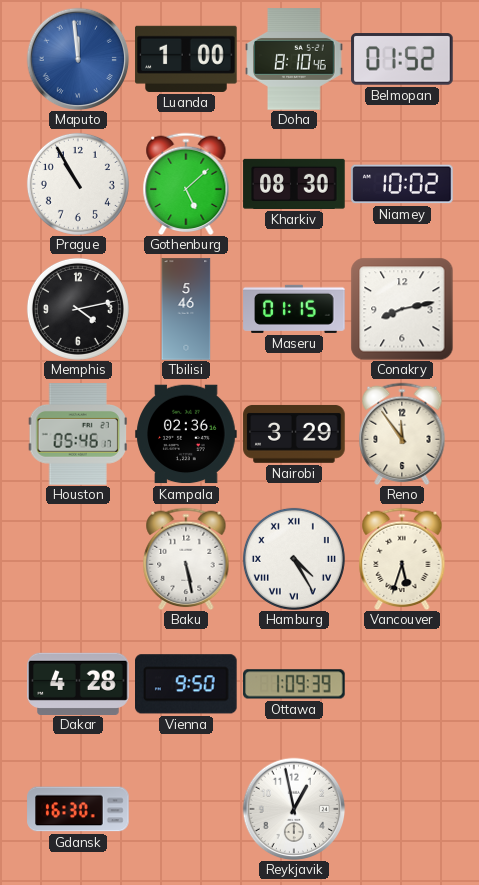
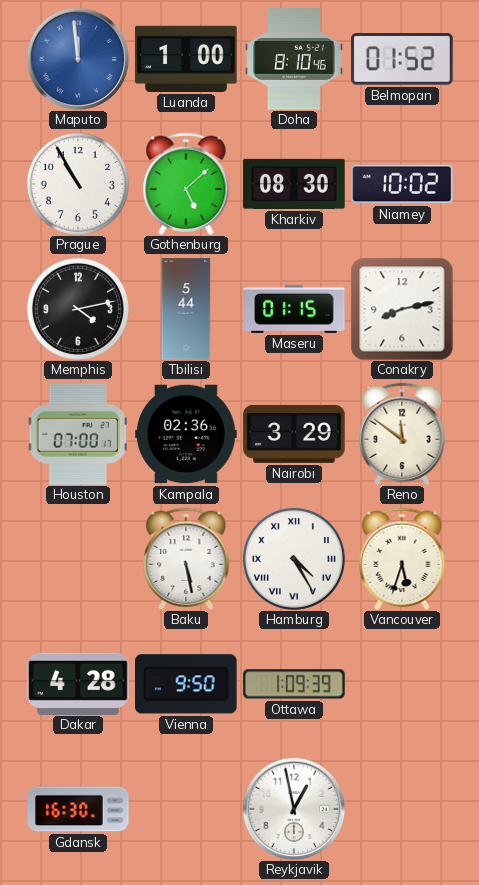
Tbilisi: 5:46 -> 5:44
Houston: 05:46 -> 07:00
Reno: 11:54 -> 11:51
